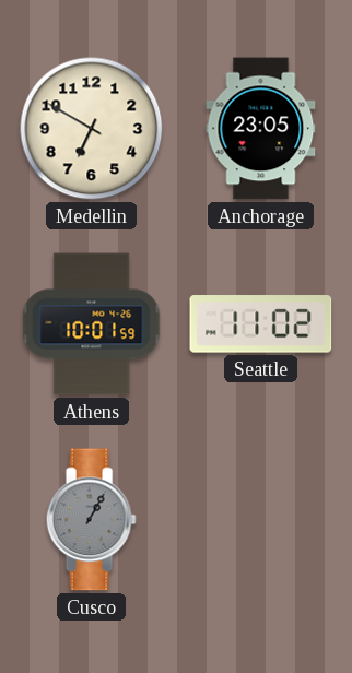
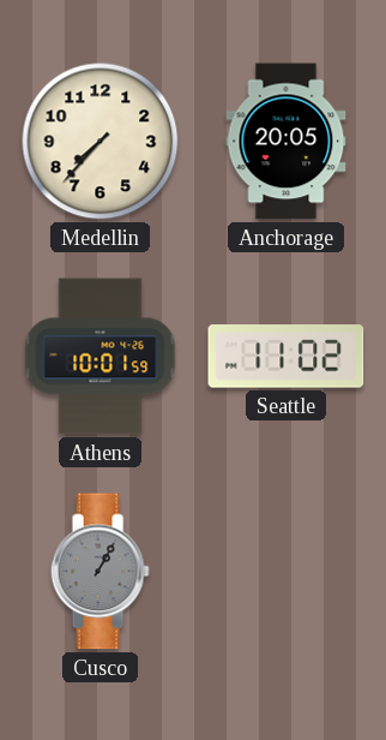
Medellin: 6:50 -> 7:37
Anchorage: 23:05 -> 20:05
